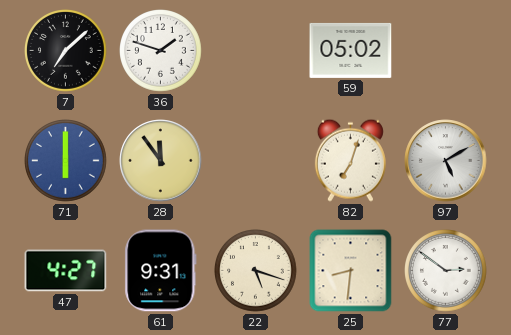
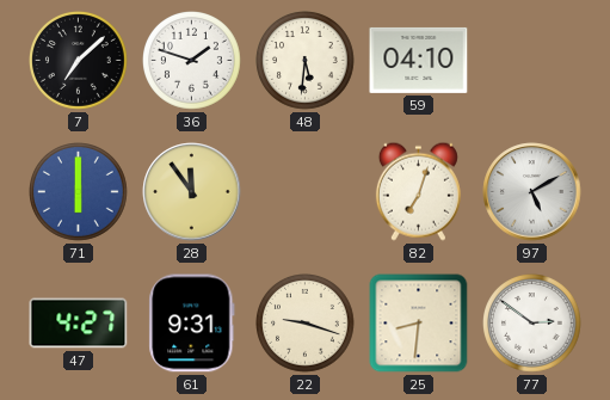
48: none -> 5:31
59: 05:02 -> 04:10
22: 5:18 -> 9:18
